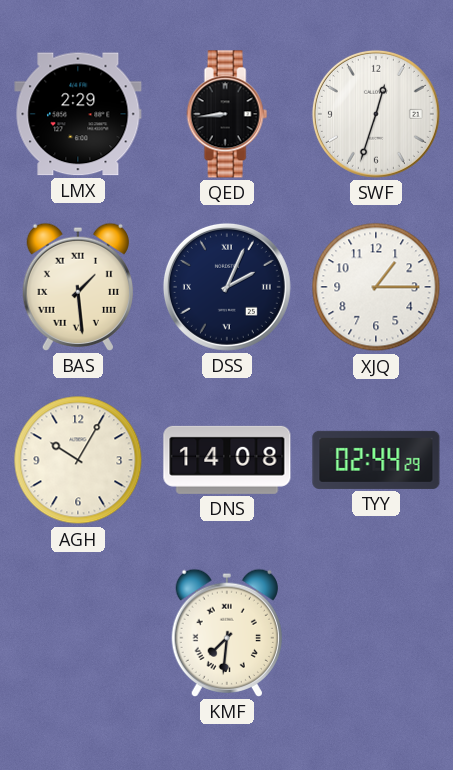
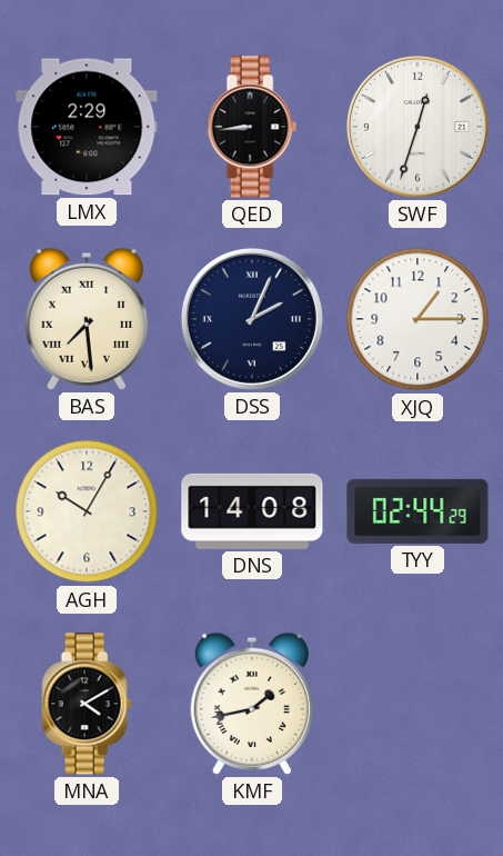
BAS: 1:29 -> 7:29
MNA: none -> 4:10
KMF: 7:31 -> 1:43
